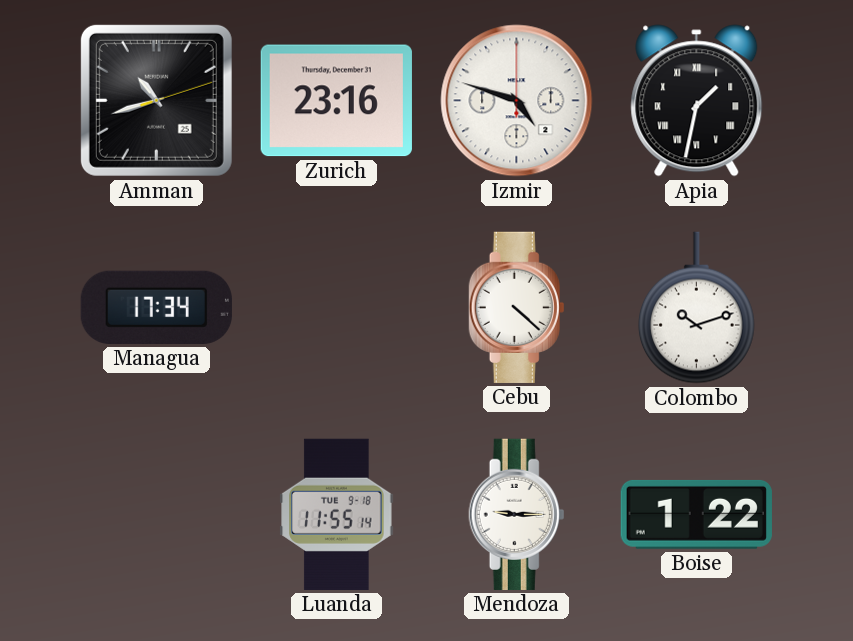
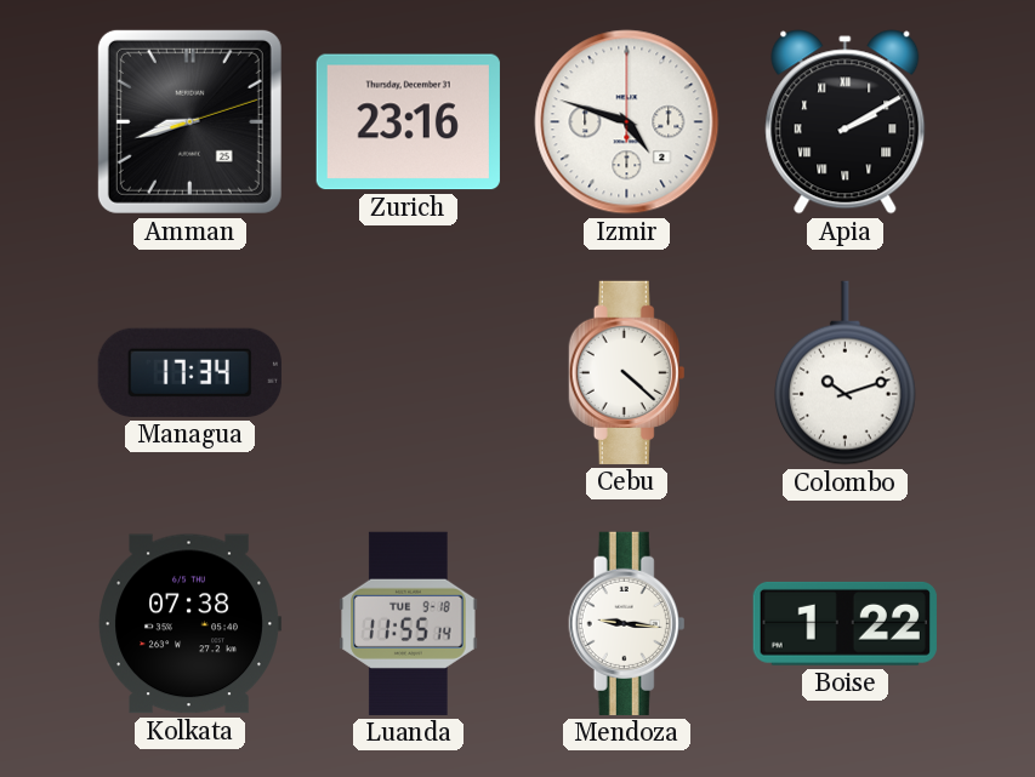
Amman: 10:42 -> 8:42
Apia: 1:32 -> 2:10
Kolkata: none -> 07:38
Mendoza: 9:15 -> 9:16
